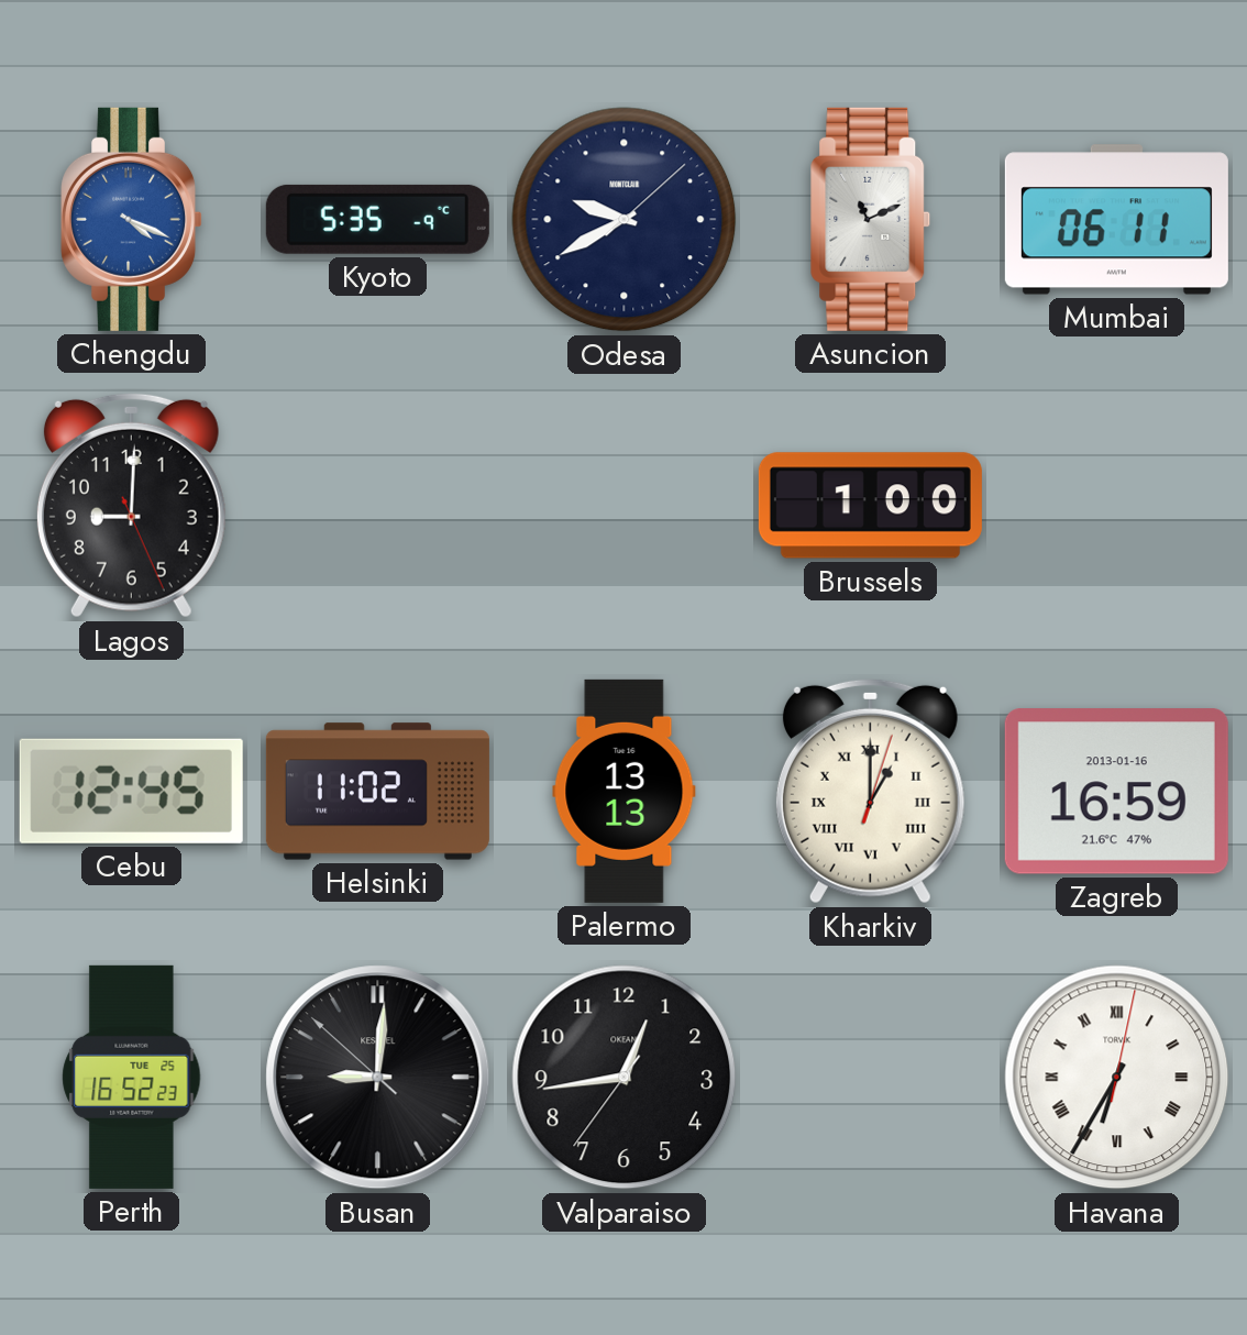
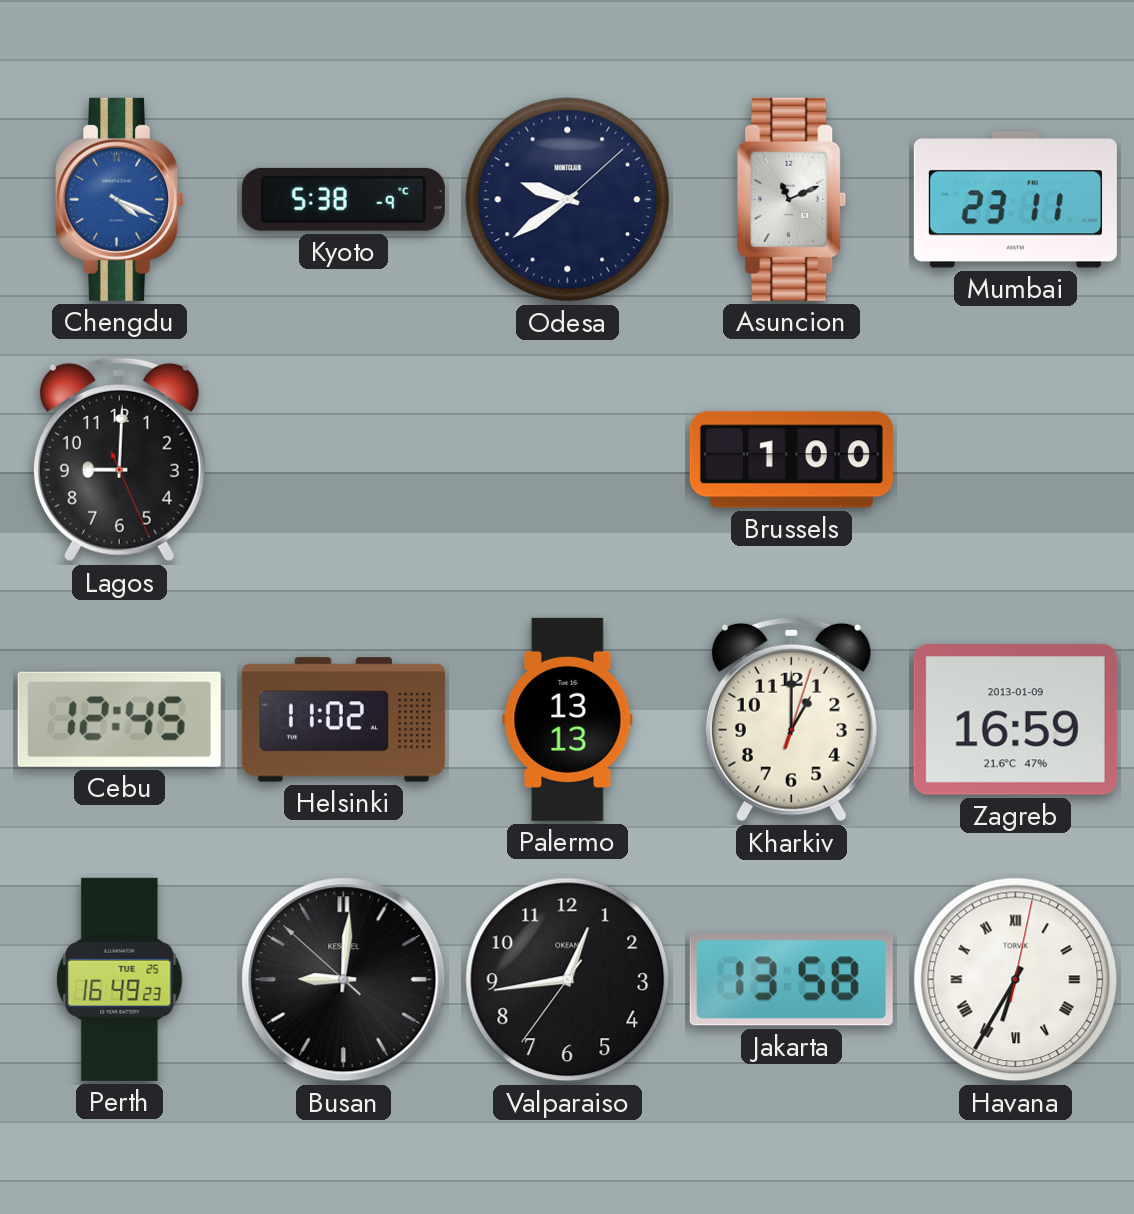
Kyoto: 5:35 -> 5:38
Odesa: 9:40 -> 9:39
Mumbai: 06:11 -> 23:11
Kharkiv numerals: Roman -> Arabic
Zagreb date: 2013-01-16 -> 2013-01-09
Perth: 16:52 -> 16:49
Jakarta: none -> 13:58
